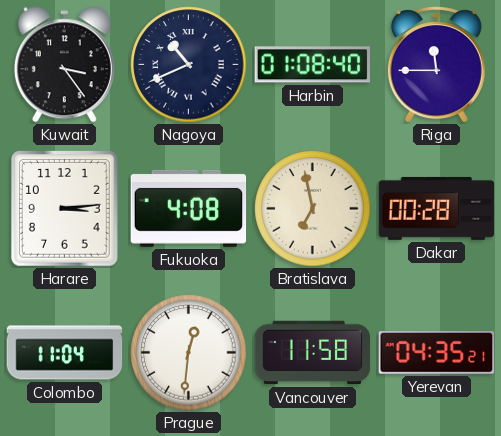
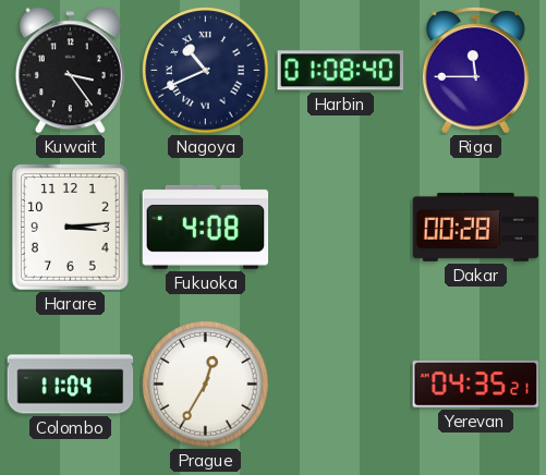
Bratislava: 6:58 -> none
Prague: 12:31 -> 12:35
Vancouver: 11:58 -> none
